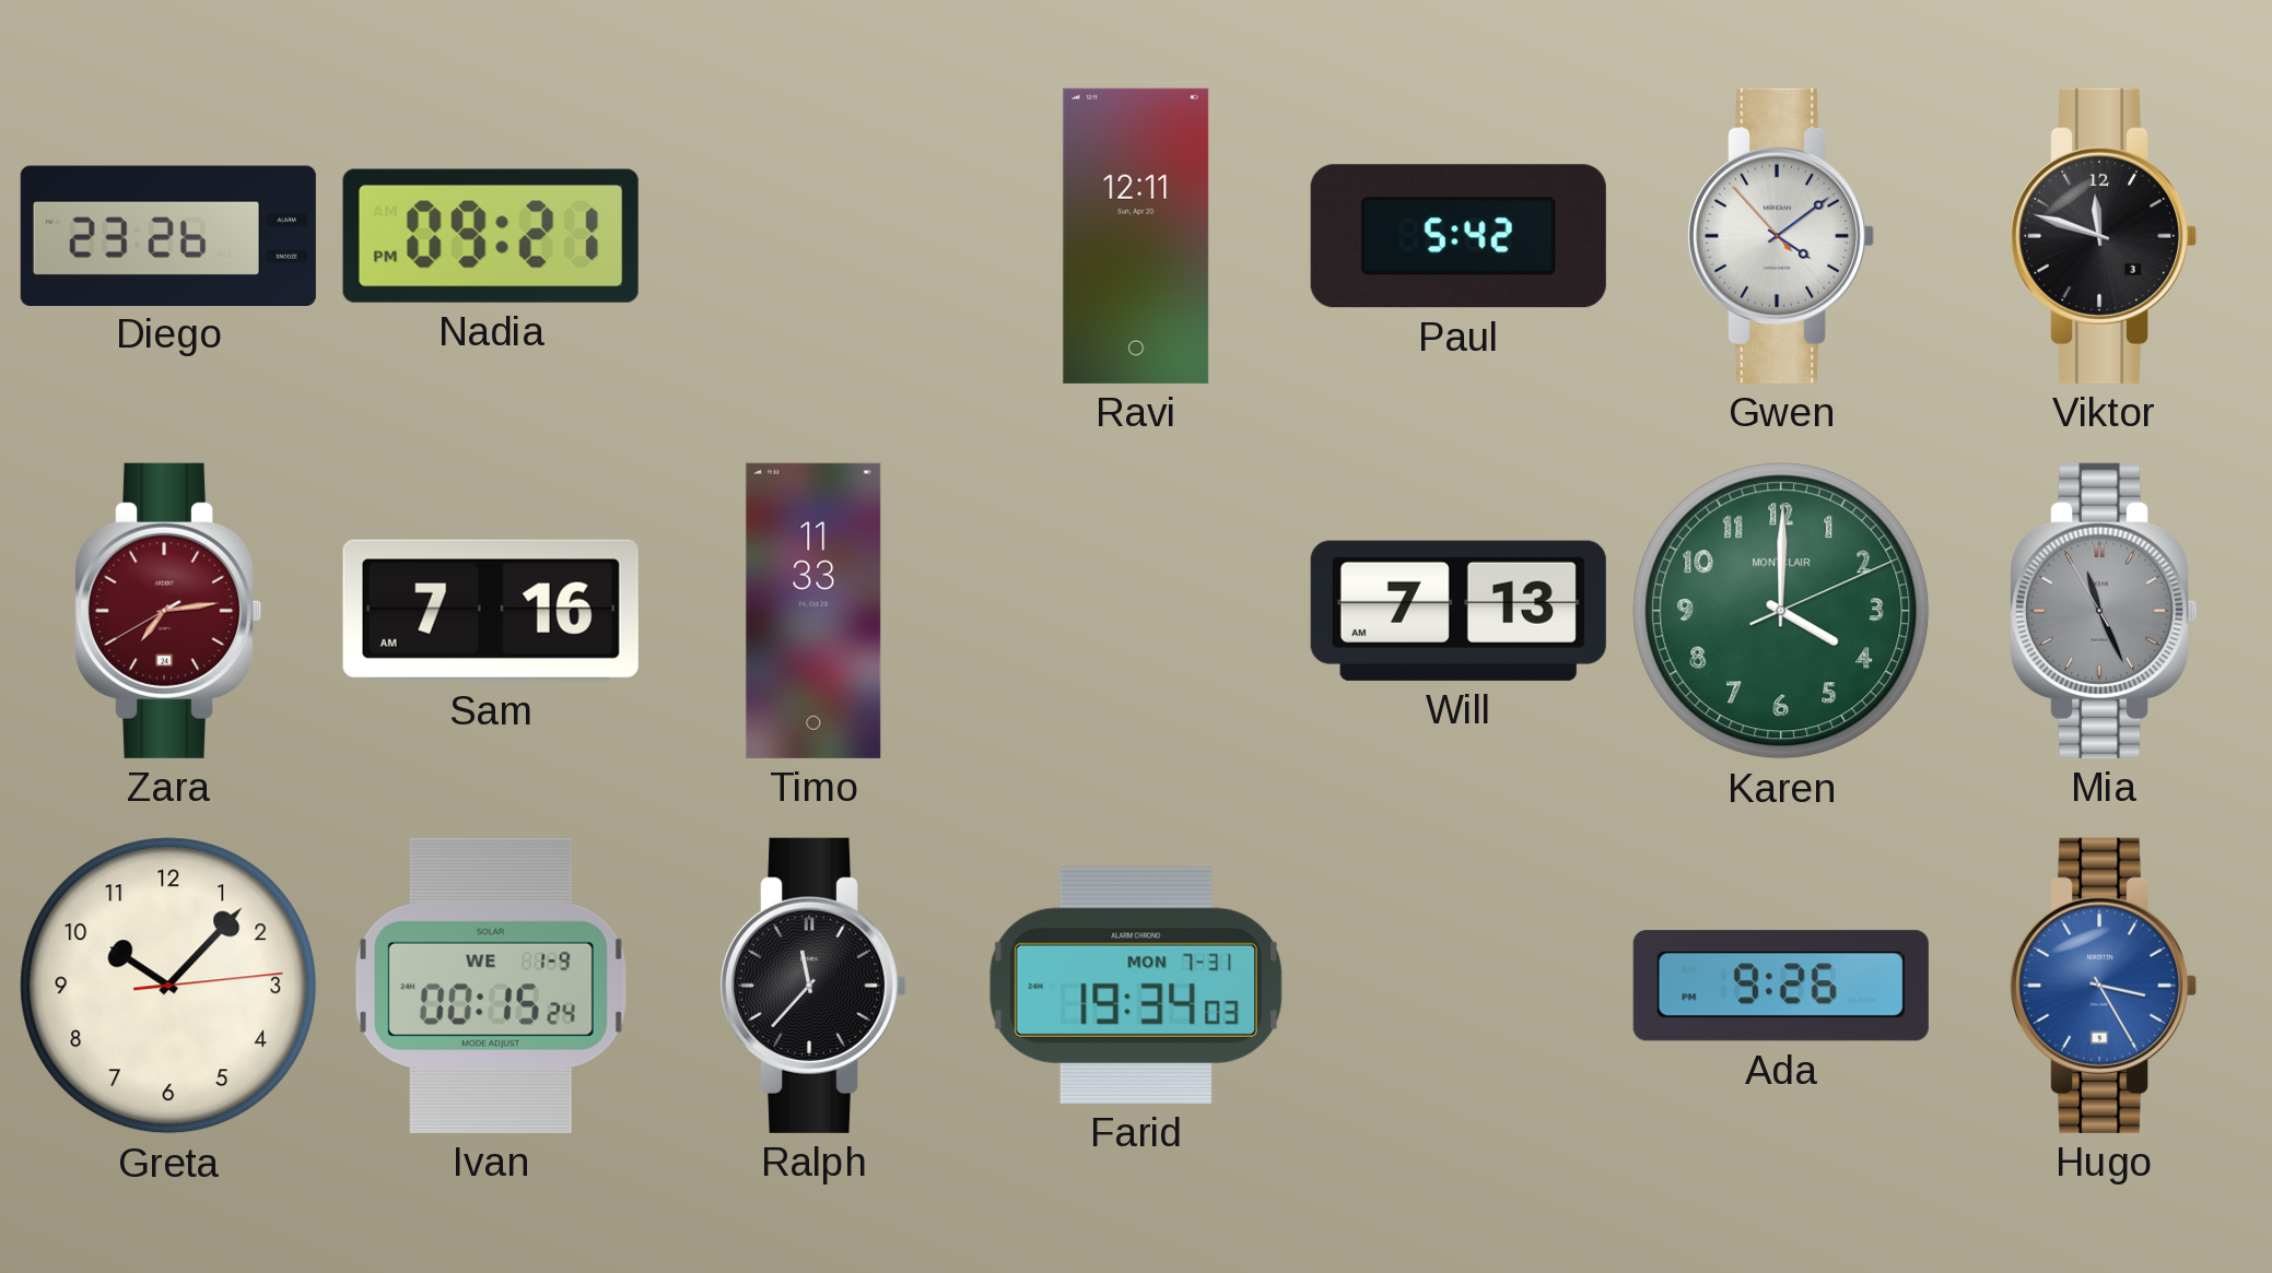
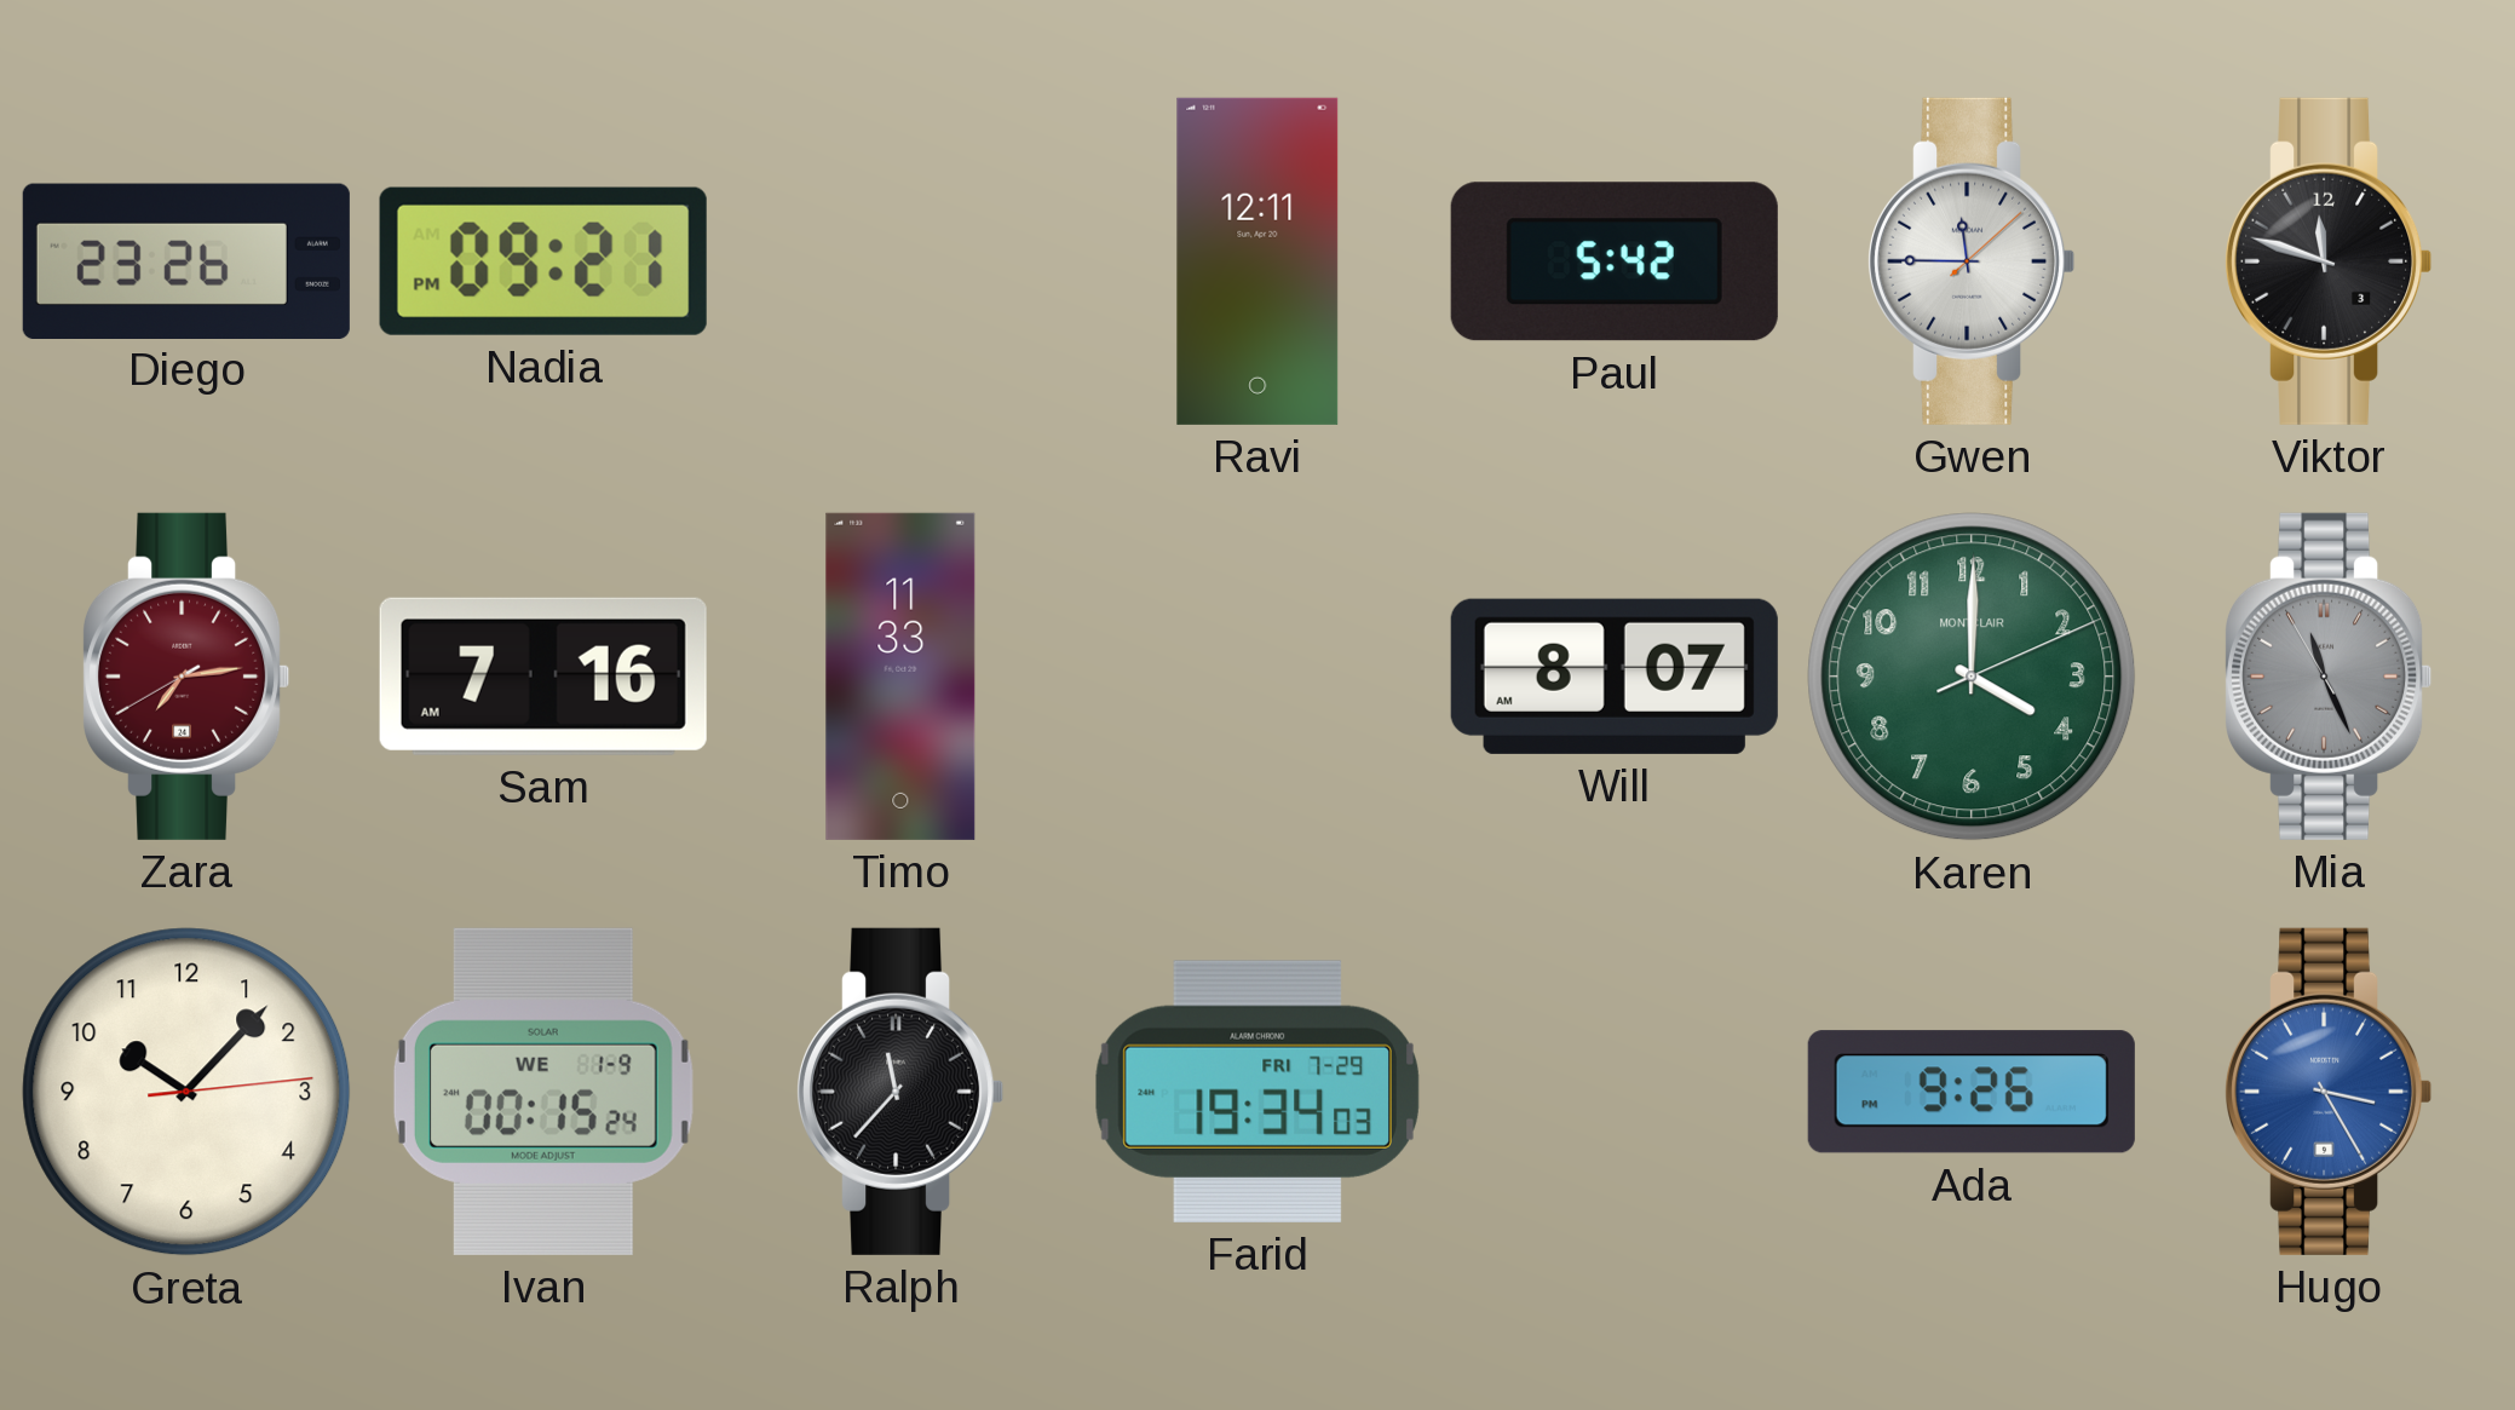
Gwen: 4:08 -> 11:45
Will: 7:13 -> 8:07
Farid date: MON 7-31 -> FRI 7-29
